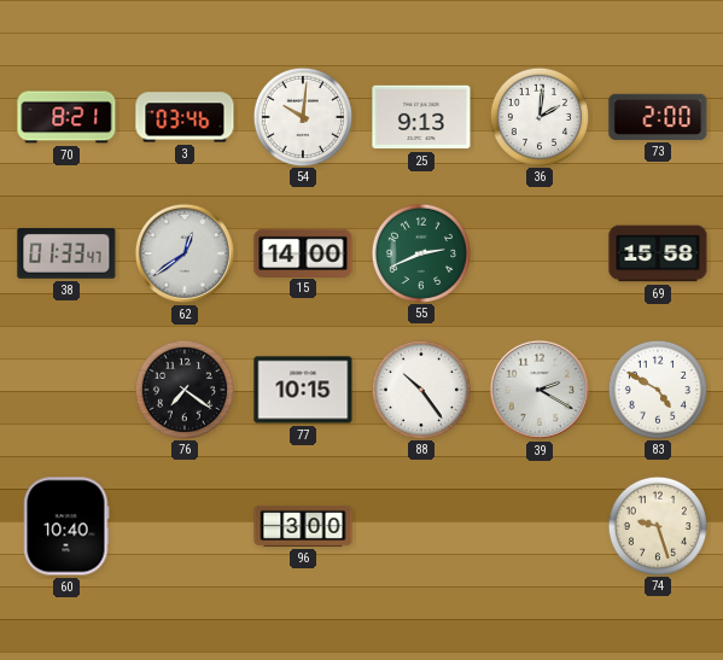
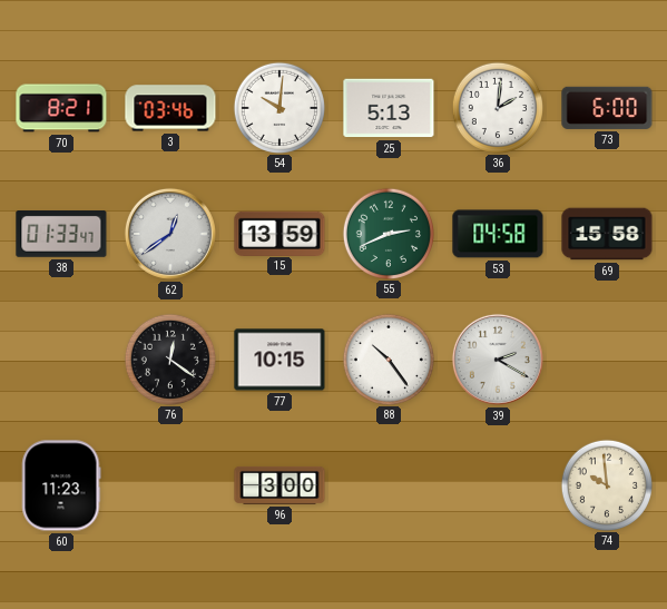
25: 9:13 -> 5:13
73: 2:00 -> 6:00
15: 14:00 -> 13:59
53: none -> 04:58
76: 7:21 -> 12:21
83: 4:50 -> none
60: 10:40 -> 11:23
74: 9:27 -> 9:59
